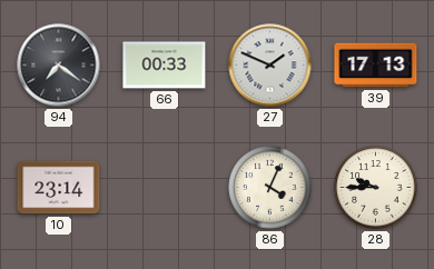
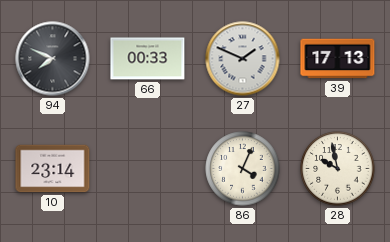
94: 7:21 -> 7:49
28: 9:45 -> 9:58
